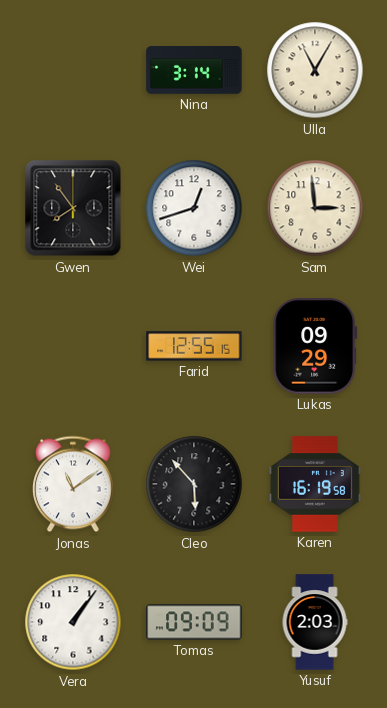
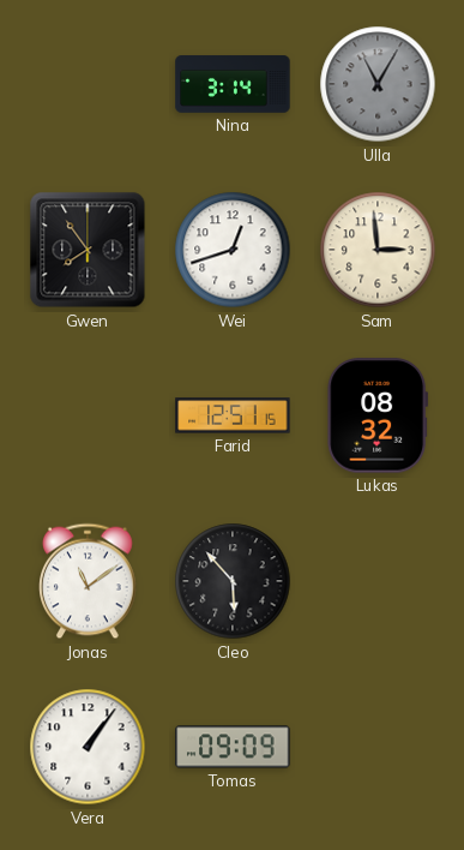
Ulla dial: cream -> grey
Farid: 12:55 -> 12:51
Lukas: 09:29 -> 08:32
Karen: 16:19 -> none
Yusuf: 2:03 -> none
